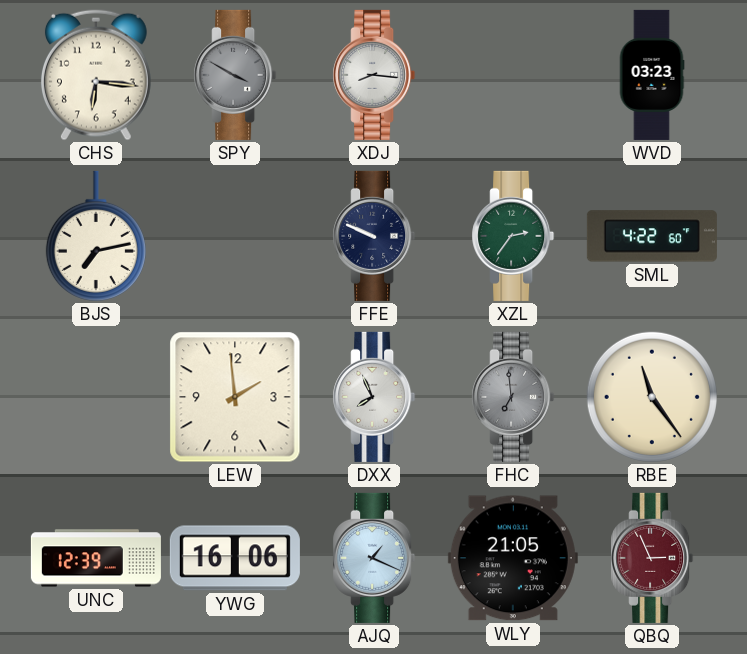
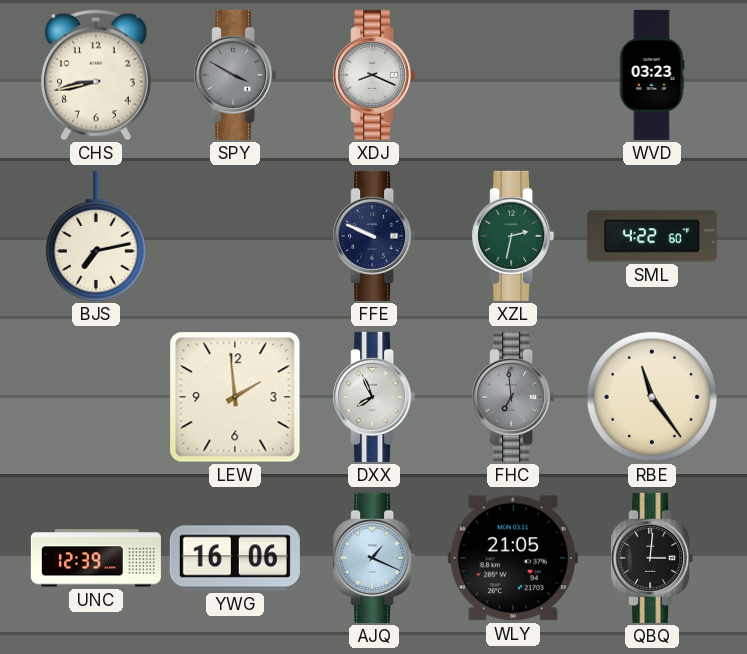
CHS: 6:16 -> 8:43
XDJ: 8:16 -> 8:19
XZL: 2:36 -> 2:32
QBQ: 2:56 -> 3:01
QBQ dial: burgundy -> black
